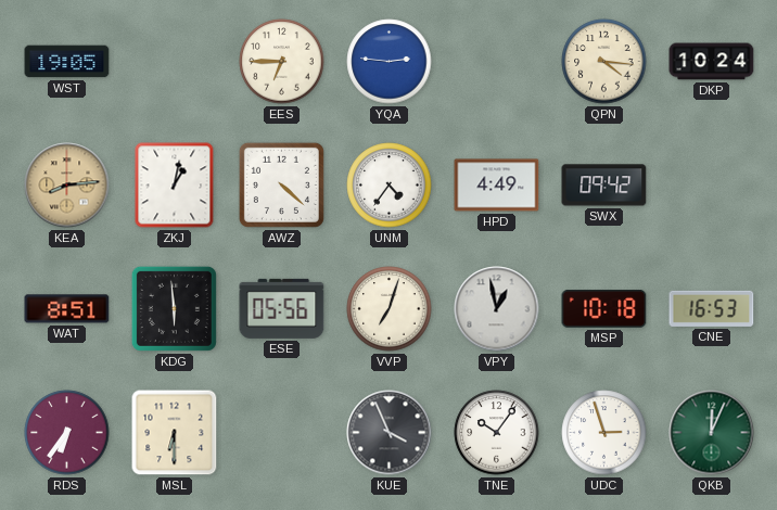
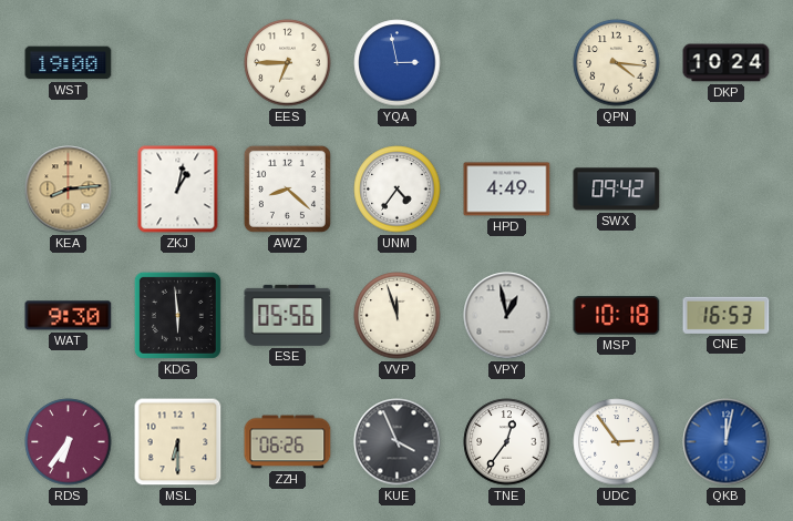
WST: 19:05 -> 19:00
YQA: 2:46 -> 2:58
AWZ: 4:22 -> 8:22
WAT: 8:51 -> 9:30
VVP: 7:03 -> 11:57
ZZH: none -> 06:26
TNE: 10:06 -> 12:36
UDC: 2:57 -> 2:54
QKB: 12:04 -> 12:02
QKB dial: green -> blue
